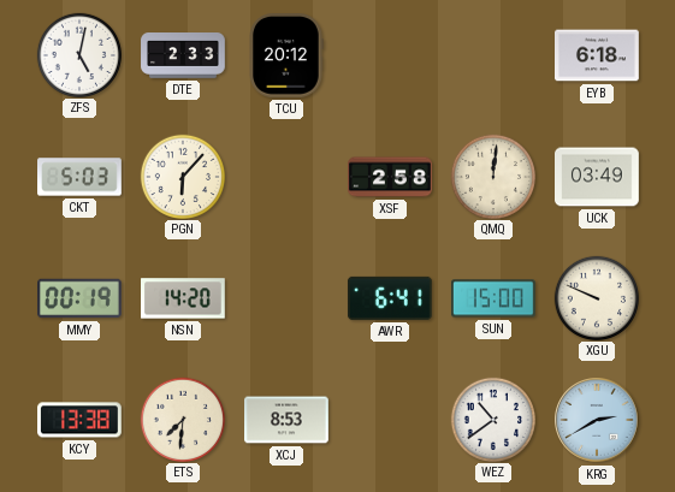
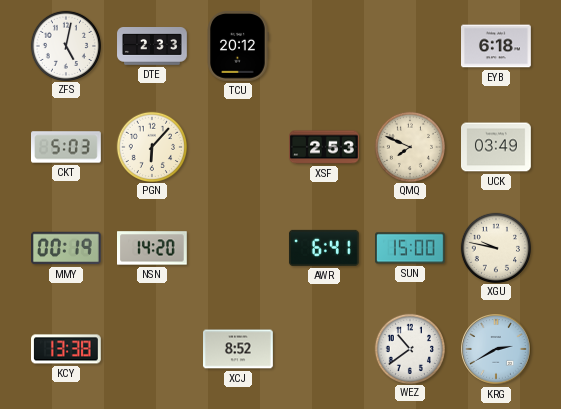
XSF: 2:58 -> 2:53
QMQ: 12:01 -> 7:49
XGU: 9:49 -> 9:47
ETS: 7:31 -> none
XCJ: 8:53 -> 8:52
